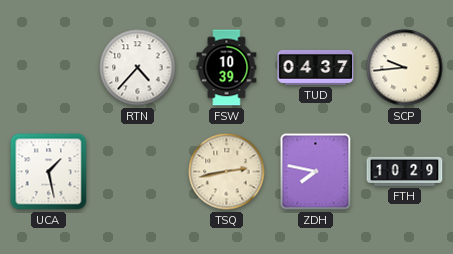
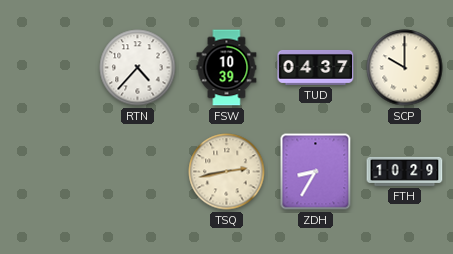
SCP: 9:44 -> 10:00
UCA: 1:28 -> none
ZDH: 7:47 -> 8:35
